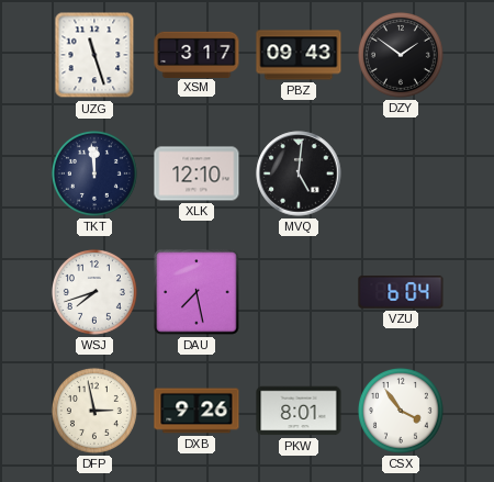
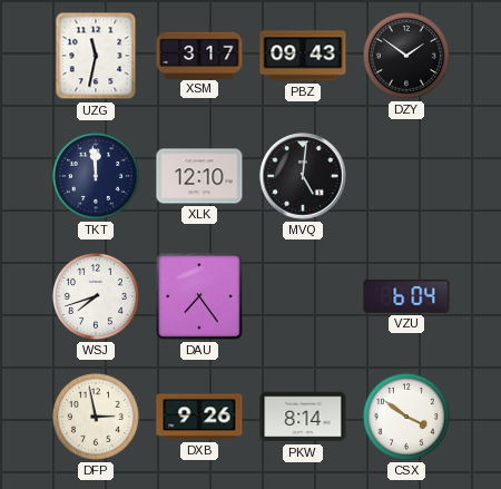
UZG: 11:27 -> 11:32
DAU: 7:28 -> 7:24
PKW: 8:01 -> 8:14
CSX: 3:54 -> 3:51
